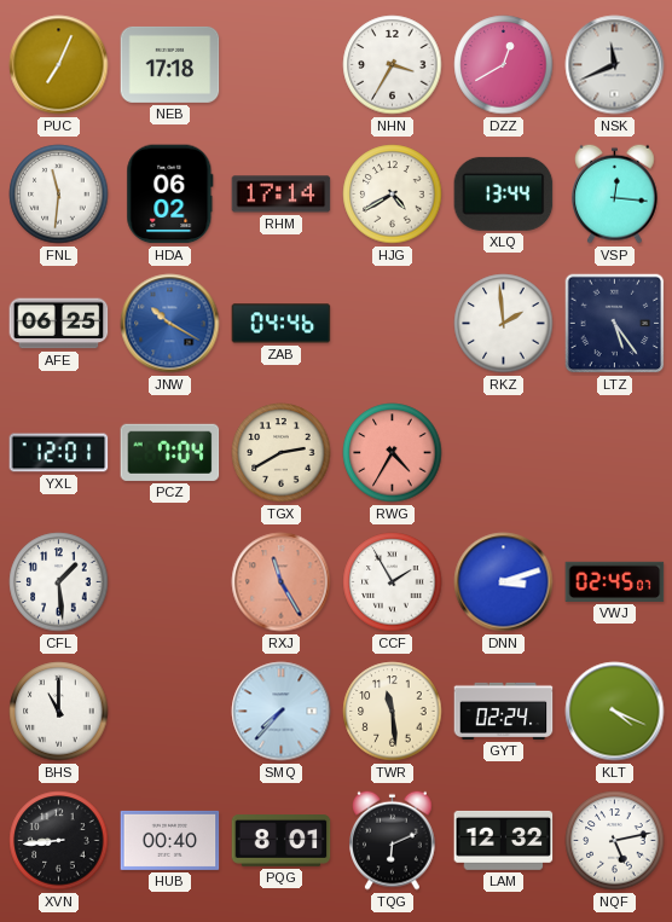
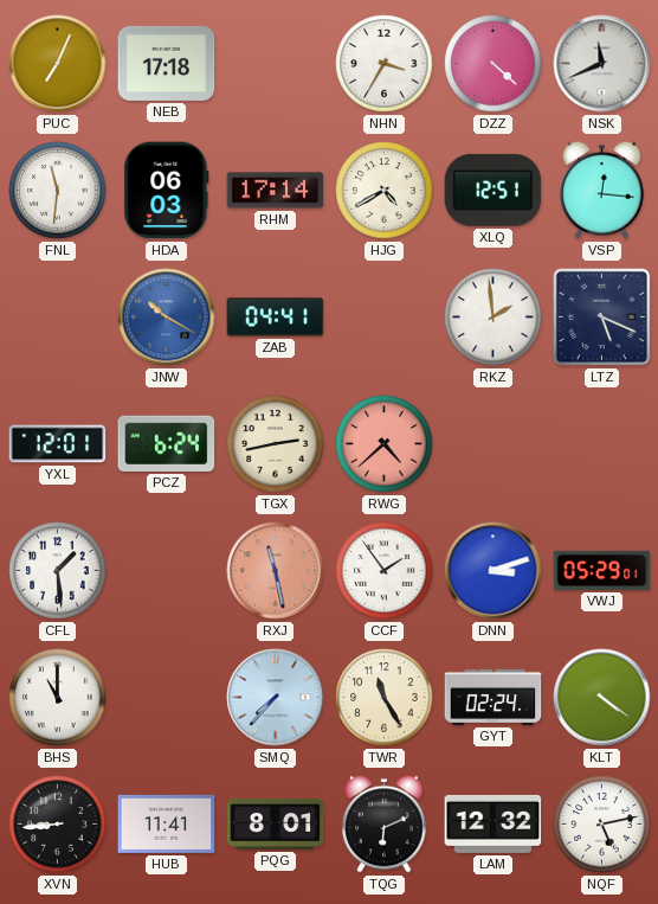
DZZ: 12:40 -> 4:22
HDA: 06:02 -> 06:03
XLQ: 13:44 -> 12:51
AFE: 06:25 -> none
ZAB: 04:46 -> 04:41
LTZ: 5:24 -> 5:19
PCZ: 7:04 -> 6:24
TGX: 2:40 -> 2:43
RWG: 4:35 -> 4:38
RXJ: 11:25 -> 11:28
CCF: 1:55 -> 1:54
VWJ: 02:45 -> 05:29
TWR: 11:29 -> 11:25
KLT: 4:19 -> 4:21
HUB: 00:40 -> 11:41
